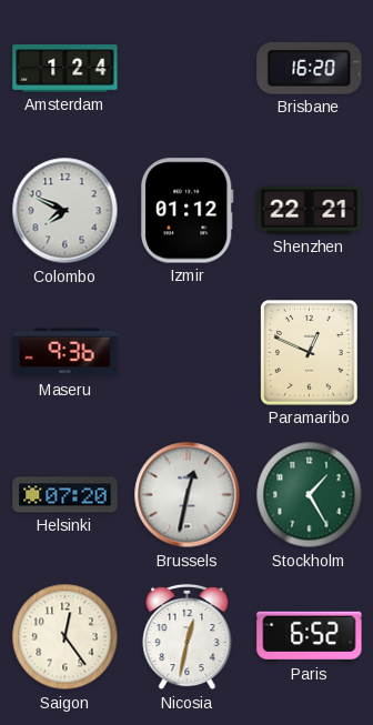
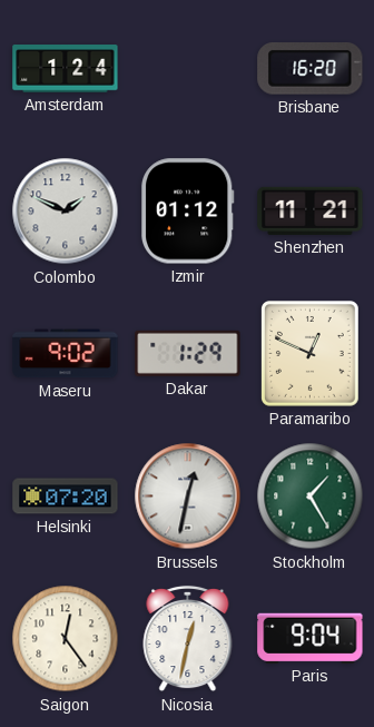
Colombo: 7:49 -> 1:49
Shenzhen: 22:21 -> 11:21
Maseru: 9:36 -> 9:02
Dakar: none -> 1:29
Paris: 6:52 -> 9:04
